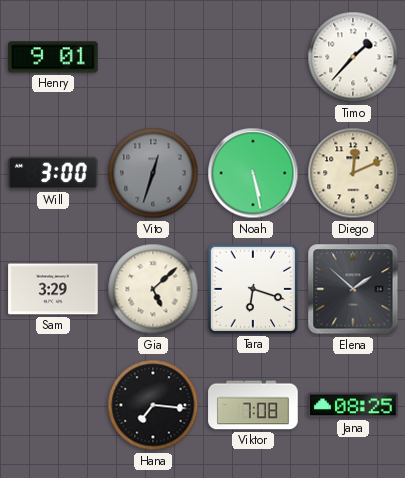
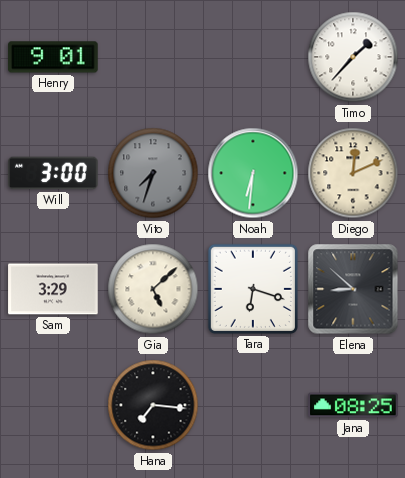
Vito: 12:33 -> 7:33
Noah: 5:28 -> 6:31
Elena: 1:52 -> 8:52
Viktor: 7:08 -> none
